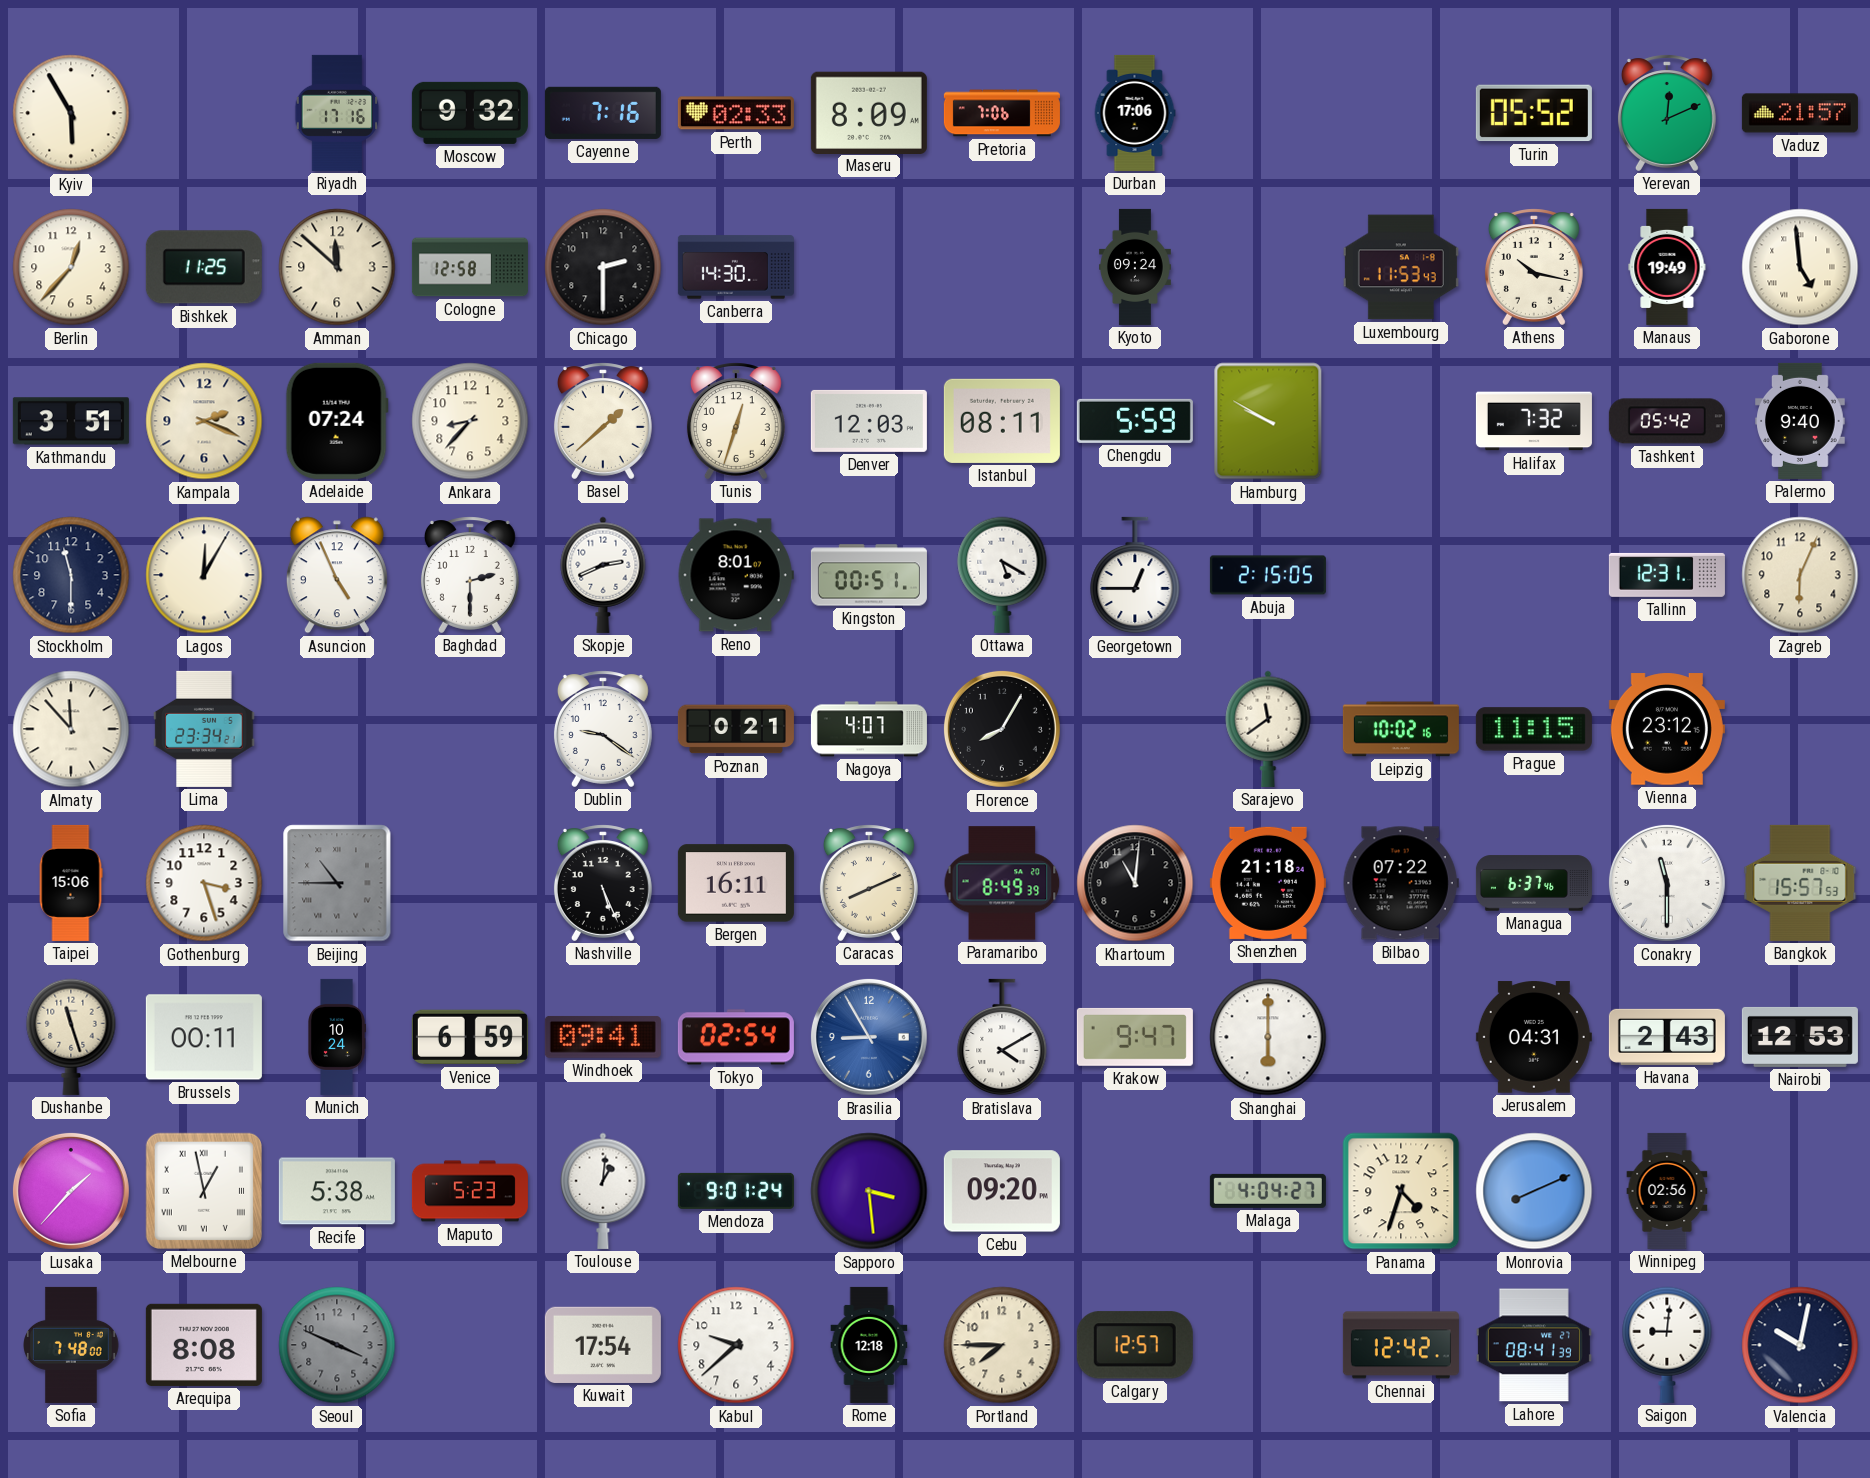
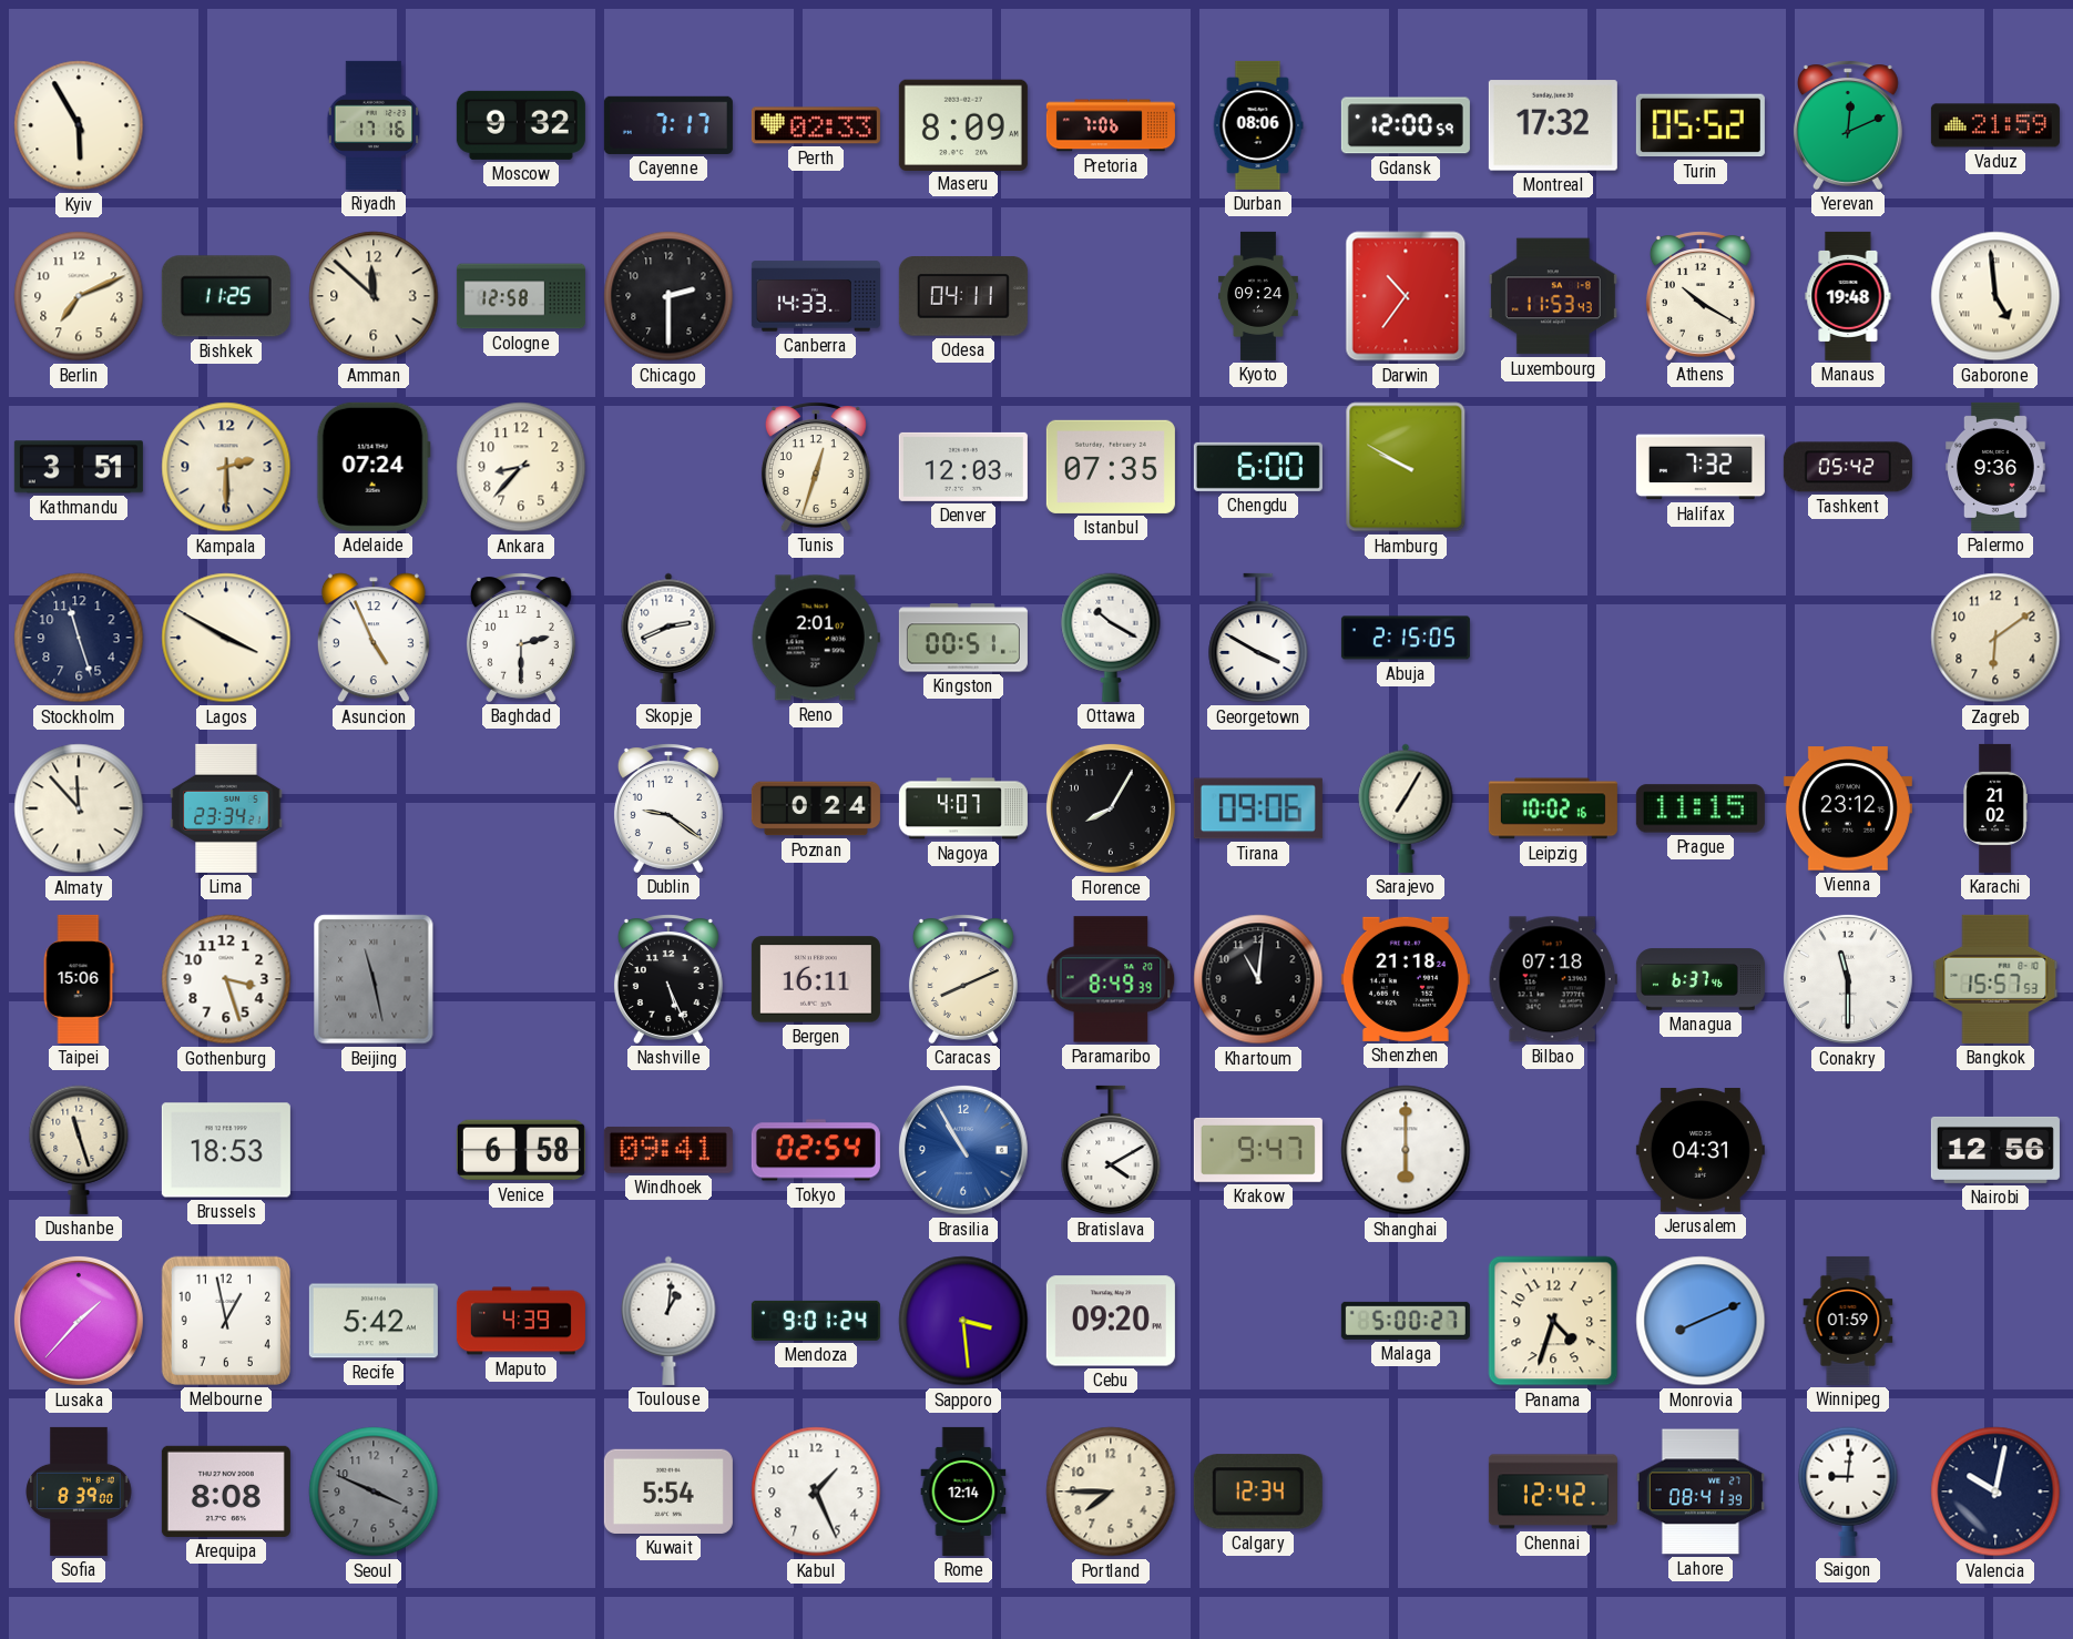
Cayenne: 7:16 -> 7:17
Durban: 17:06 -> 08:06
Gdansk: none -> 12:00
Montreal: none -> 17:32
Vaduz: 21:57 -> 21:59
Berlin: 12:37 -> 7:11
Canberra: 14:30 -> 14:33
Odesa: none -> 04:11
Darwin: none -> 10:36
Athens: 10:17 -> 10:20
Manaus: 19:49 -> 19:48
Kampala: 2:19 -> 2:30
Basel: 1:38 -> none
Istanbul: 08:11 -> 07:35
Chengdu: 5:59 -> 6:00
Palermo: 9:40 -> 9:36
Stockholm: 11:30 -> 11:27
Lagos: 12:05 -> 3:50
Reno: 8:01 -> 2:01
Ottawa: 5:20 -> 10:20
Georgetown: 12:45 -> 3:50
Tallinn: 12:31 -> none
Zagreb: 6:04 -> 6:09
Poznan: 0:21 -> 0:24
Tirana: none -> 09:06
Sarajevo: 11:39 -> 7:05
Karachi: none -> 21:02
Beijing: 10:45 -> 11:28
Bilbao: 07:22 -> 07:18
Brussels: 00:11 -> 18:53
Munich: 10:24 -> none
Venice: 6:59 -> 6:58
Brasilia: 8:55 -> 10:55
Havana: 2:43 -> none
Nairobi: 12:53 -> 12:56
Melbourne numerals: Roman -> Arabic
Recife: 5:38 -> 5:42
Maputo: 5:23 -> 4:39
Malaga: 4:04 -> 5:00
Winnipeg: 02:56 -> 01:59
Sofia: 7:48 -> 8:39
Kuwait: 17:54 -> 5:54
Kabul: 9:38 -> 1:26
Rome: 12:18 -> 12:14
Calgary: 12:57 -> 12:34
